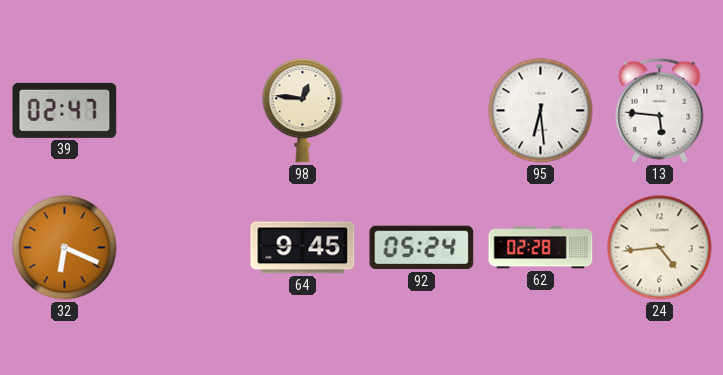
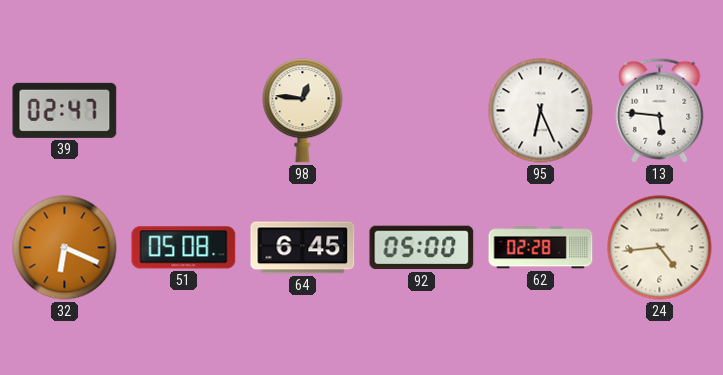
95: 6:29 -> 6:26
51: none -> 05:08
64: 9:45 -> 6:45
92: 05:24 -> 05:00
